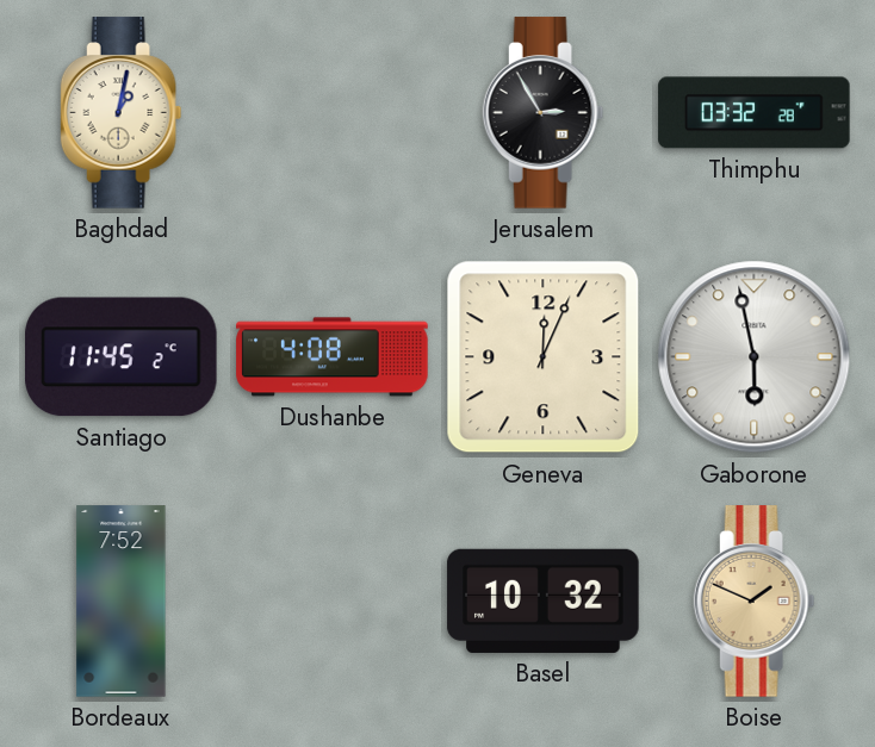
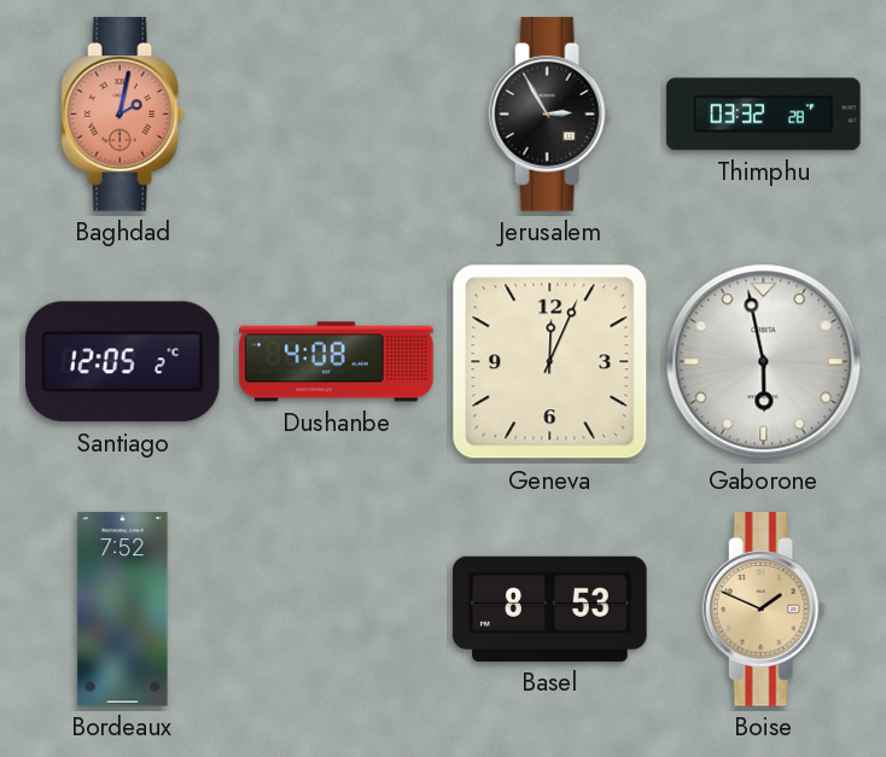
Baghdad: 1:02 -> 2:02
Baghdad dial: cream -> salmon
Santiago: 11:45 -> 12:05
Basel: 10:32 -> 8:53
